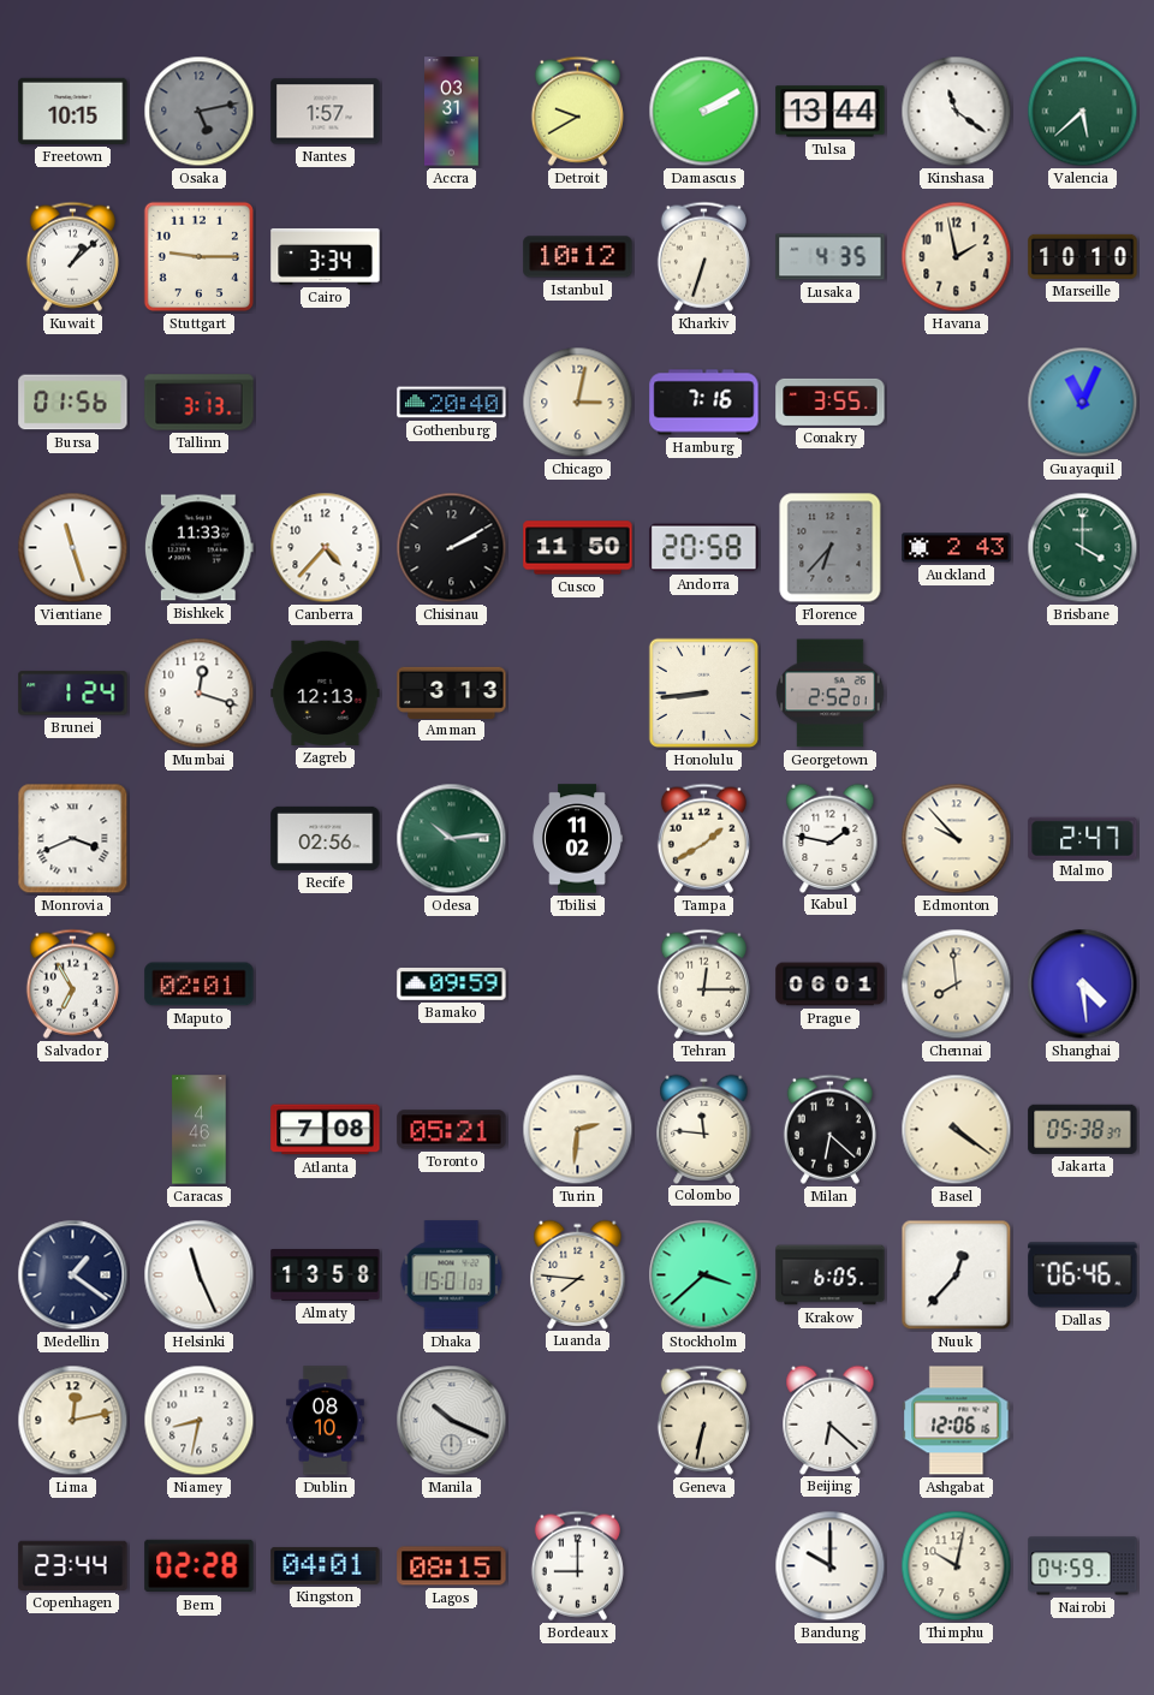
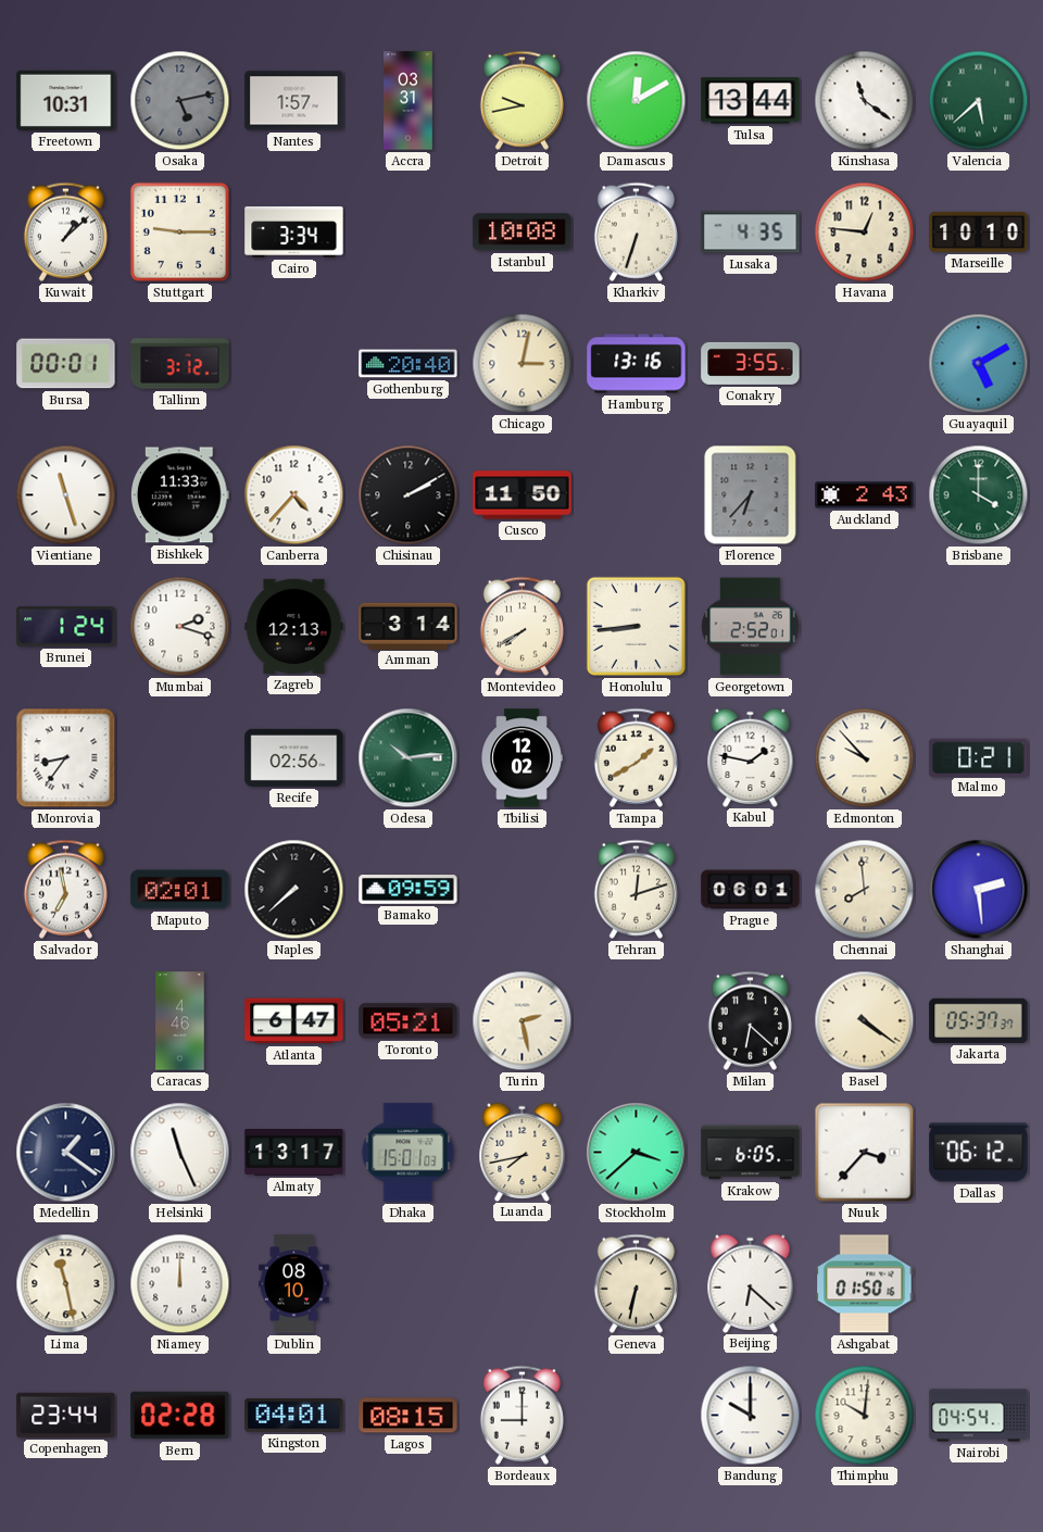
Freetown: 10:15 -> 10:31
Detroit: 9:40 -> 9:43
Damascus: 2:10 -> 12:10
Istanbul: 10:12 -> 10:08
Havana: 1:58 -> 12:46
Bursa: 01:56 -> 00:01
Tallinn: 3:13 -> 3:12
Hamburg: 7:16 -> 13:16
Guayaquil: 11:04 -> 5:10
Andorra: 20:58 -> none
Mumbai: 12:18 -> 2:18
Amman: 3:13 -> 3:14
Montevideo: none -> 7:40
Monrovia: 3:41 -> 8:36
Tbilisi: 11:02 -> 12:02
Malmo: 2:47 -> 0:21
Salvador: 6:55 -> 6:58
Naples: none -> 7:38
Tehran: 12:15 -> 12:12
Shanghai: 4:29 -> 2:29
Atlanta: 7:08 -> 6:47
Turin: 2:31 -> 2:28
Colombo: 11:46 -> none
Jakarta: 05:38 -> 05:37
Almaty: 13:58 -> 13:17
Luanda: 7:46 -> 7:43
Nuuk: 12:37 -> 3:37
Dallas: 06:46 -> 06:12
Lima: 12:13 -> 11:28
Niamey: 8:32 -> 12:00
Manila: 10:19 -> none
Ashgabat: 12:06 -> 01:50
Thimphu: 10:02 -> 10:01
Nairobi: 04:59 -> 04:54
